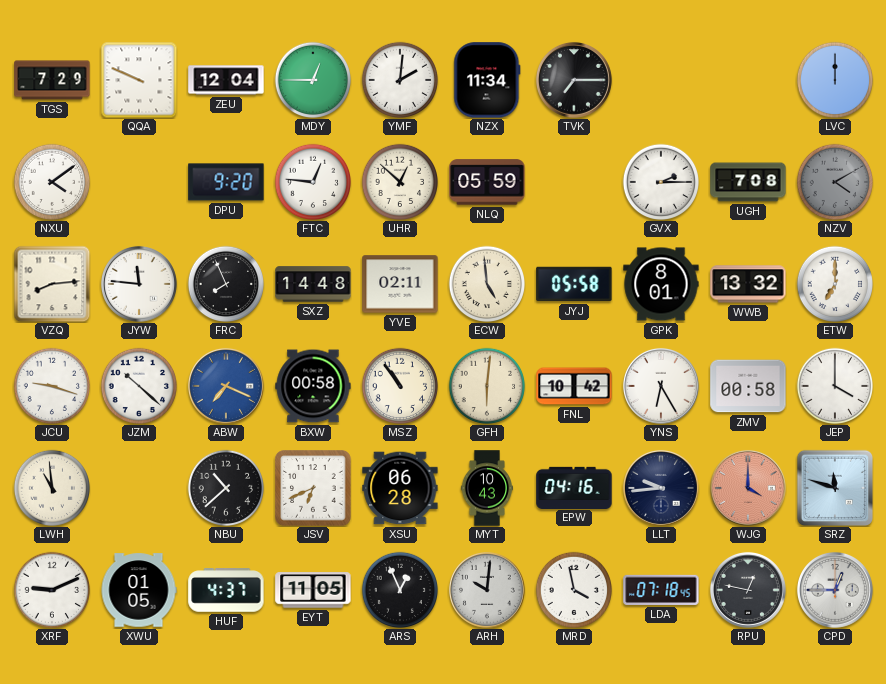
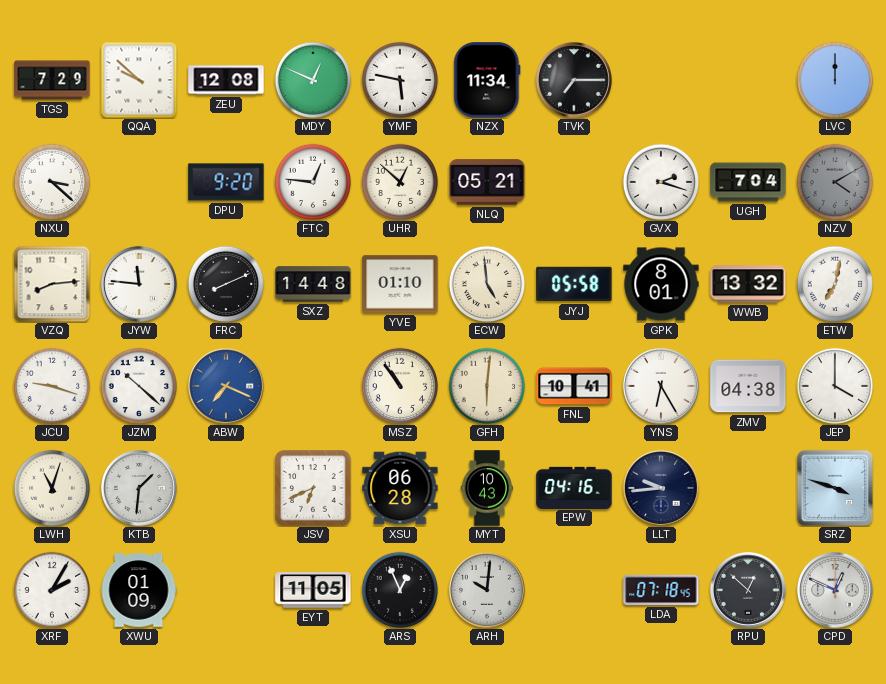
QQA: 9:49 -> 9:52
ZEU: 12:04 -> 12:08
MDY: 12:45 -> 12:49
YMF: 2:01 -> 5:47
NXU: 4:09 -> 3:22
NLQ: 05:59 -> 05:21
GVX: 2:15 -> 2:18
UGH: 7:08 -> 7:04
FRC: 7:56 -> 8:11
YVE: 02:11 -> 01:10
ETW: 7:00 -> 7:02
BXW: 00:58 -> none
FNL: 10:42 -> 10:41
ZMV: 00:58 -> 04:38
LWH: 10:59 -> 11:03
KTB: none -> 1:31
NBU: 10:38 -> none
WJG: 4:00 -> none
SRZ: 11:48 -> 3:48
XRF: 9:11 -> 2:05
XWU: 01:05 -> 01:09
HUF: 4:37 -> none
MRD: 3:58 -> none
RPU: 12:47 -> 12:52
CPD: 12:45 -> 12:49
